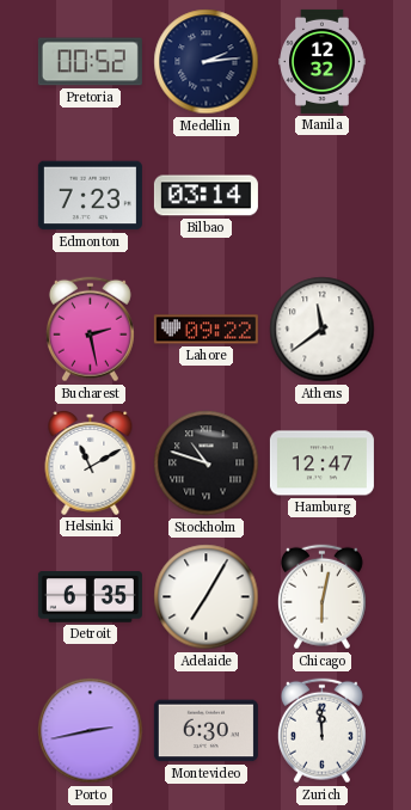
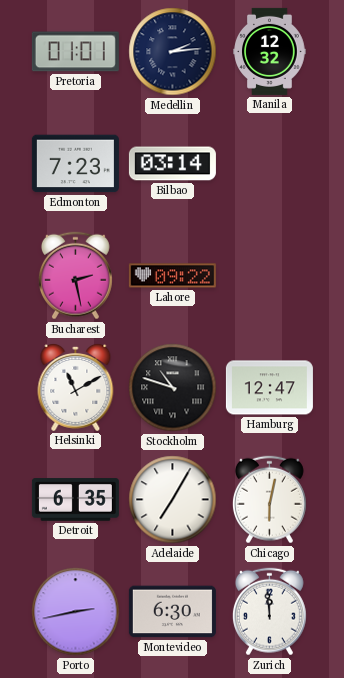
Pretoria: 00:52 -> 01:01
Athens: 11:39 -> none
